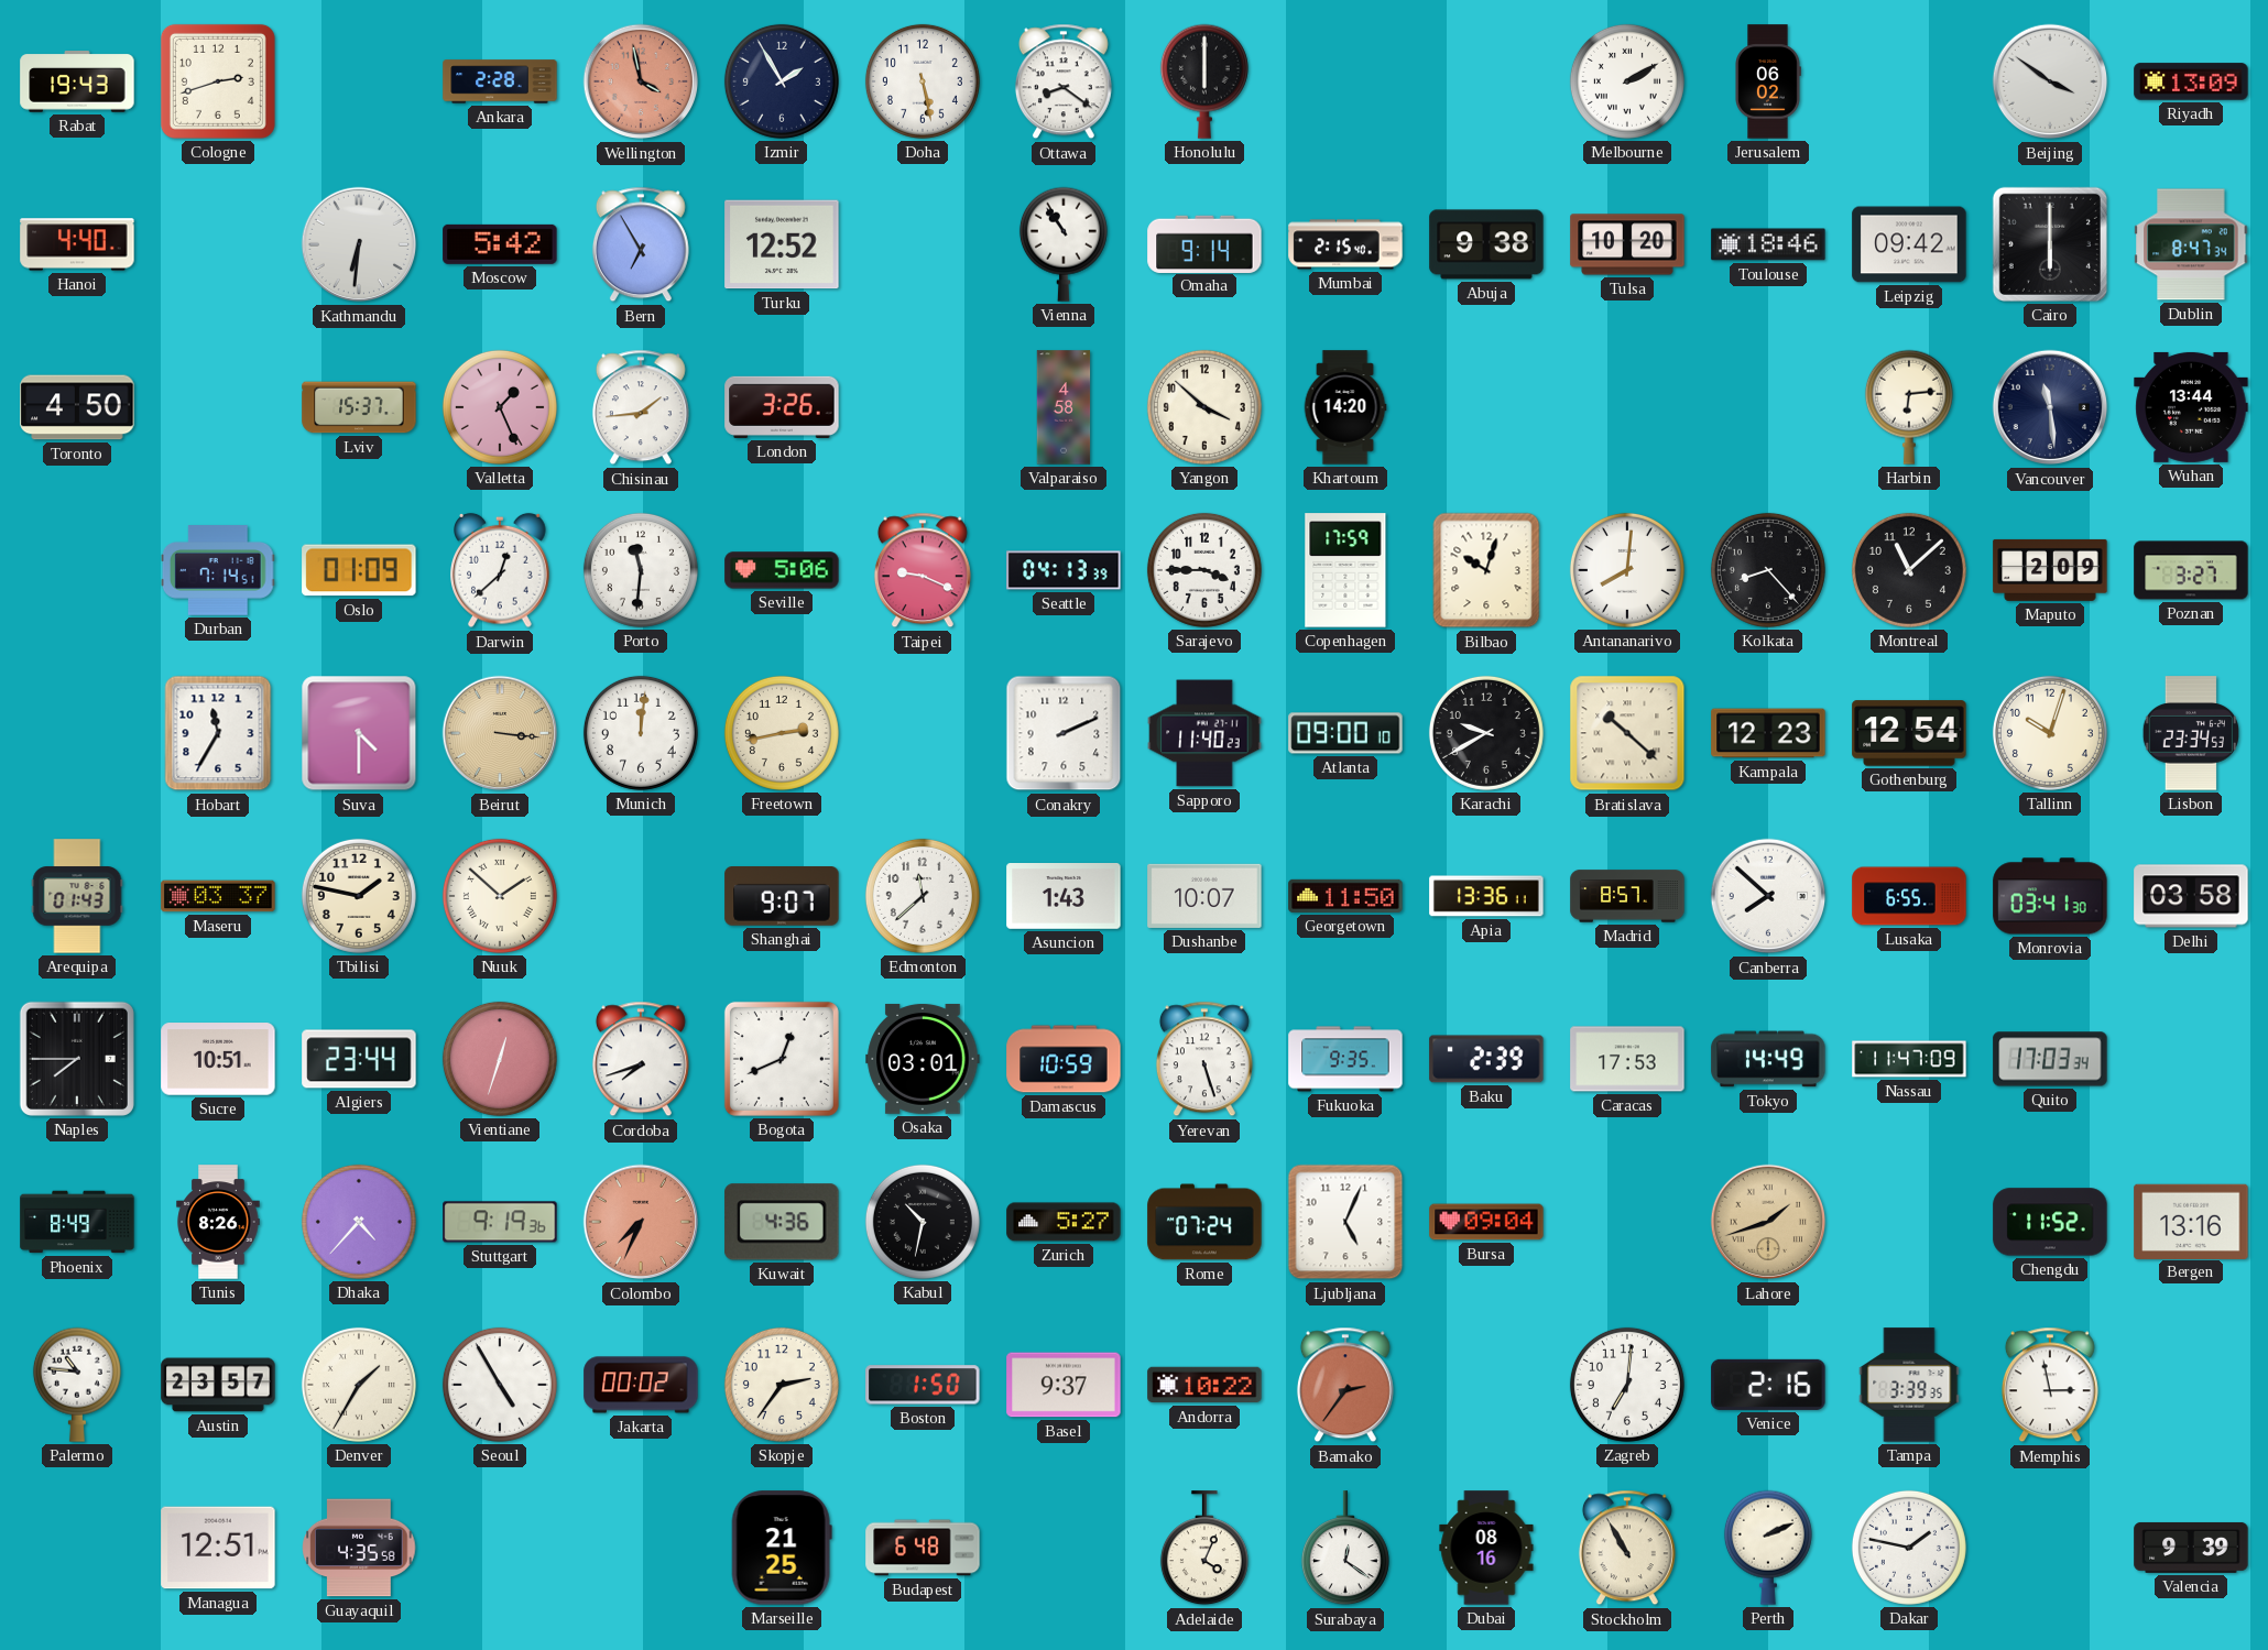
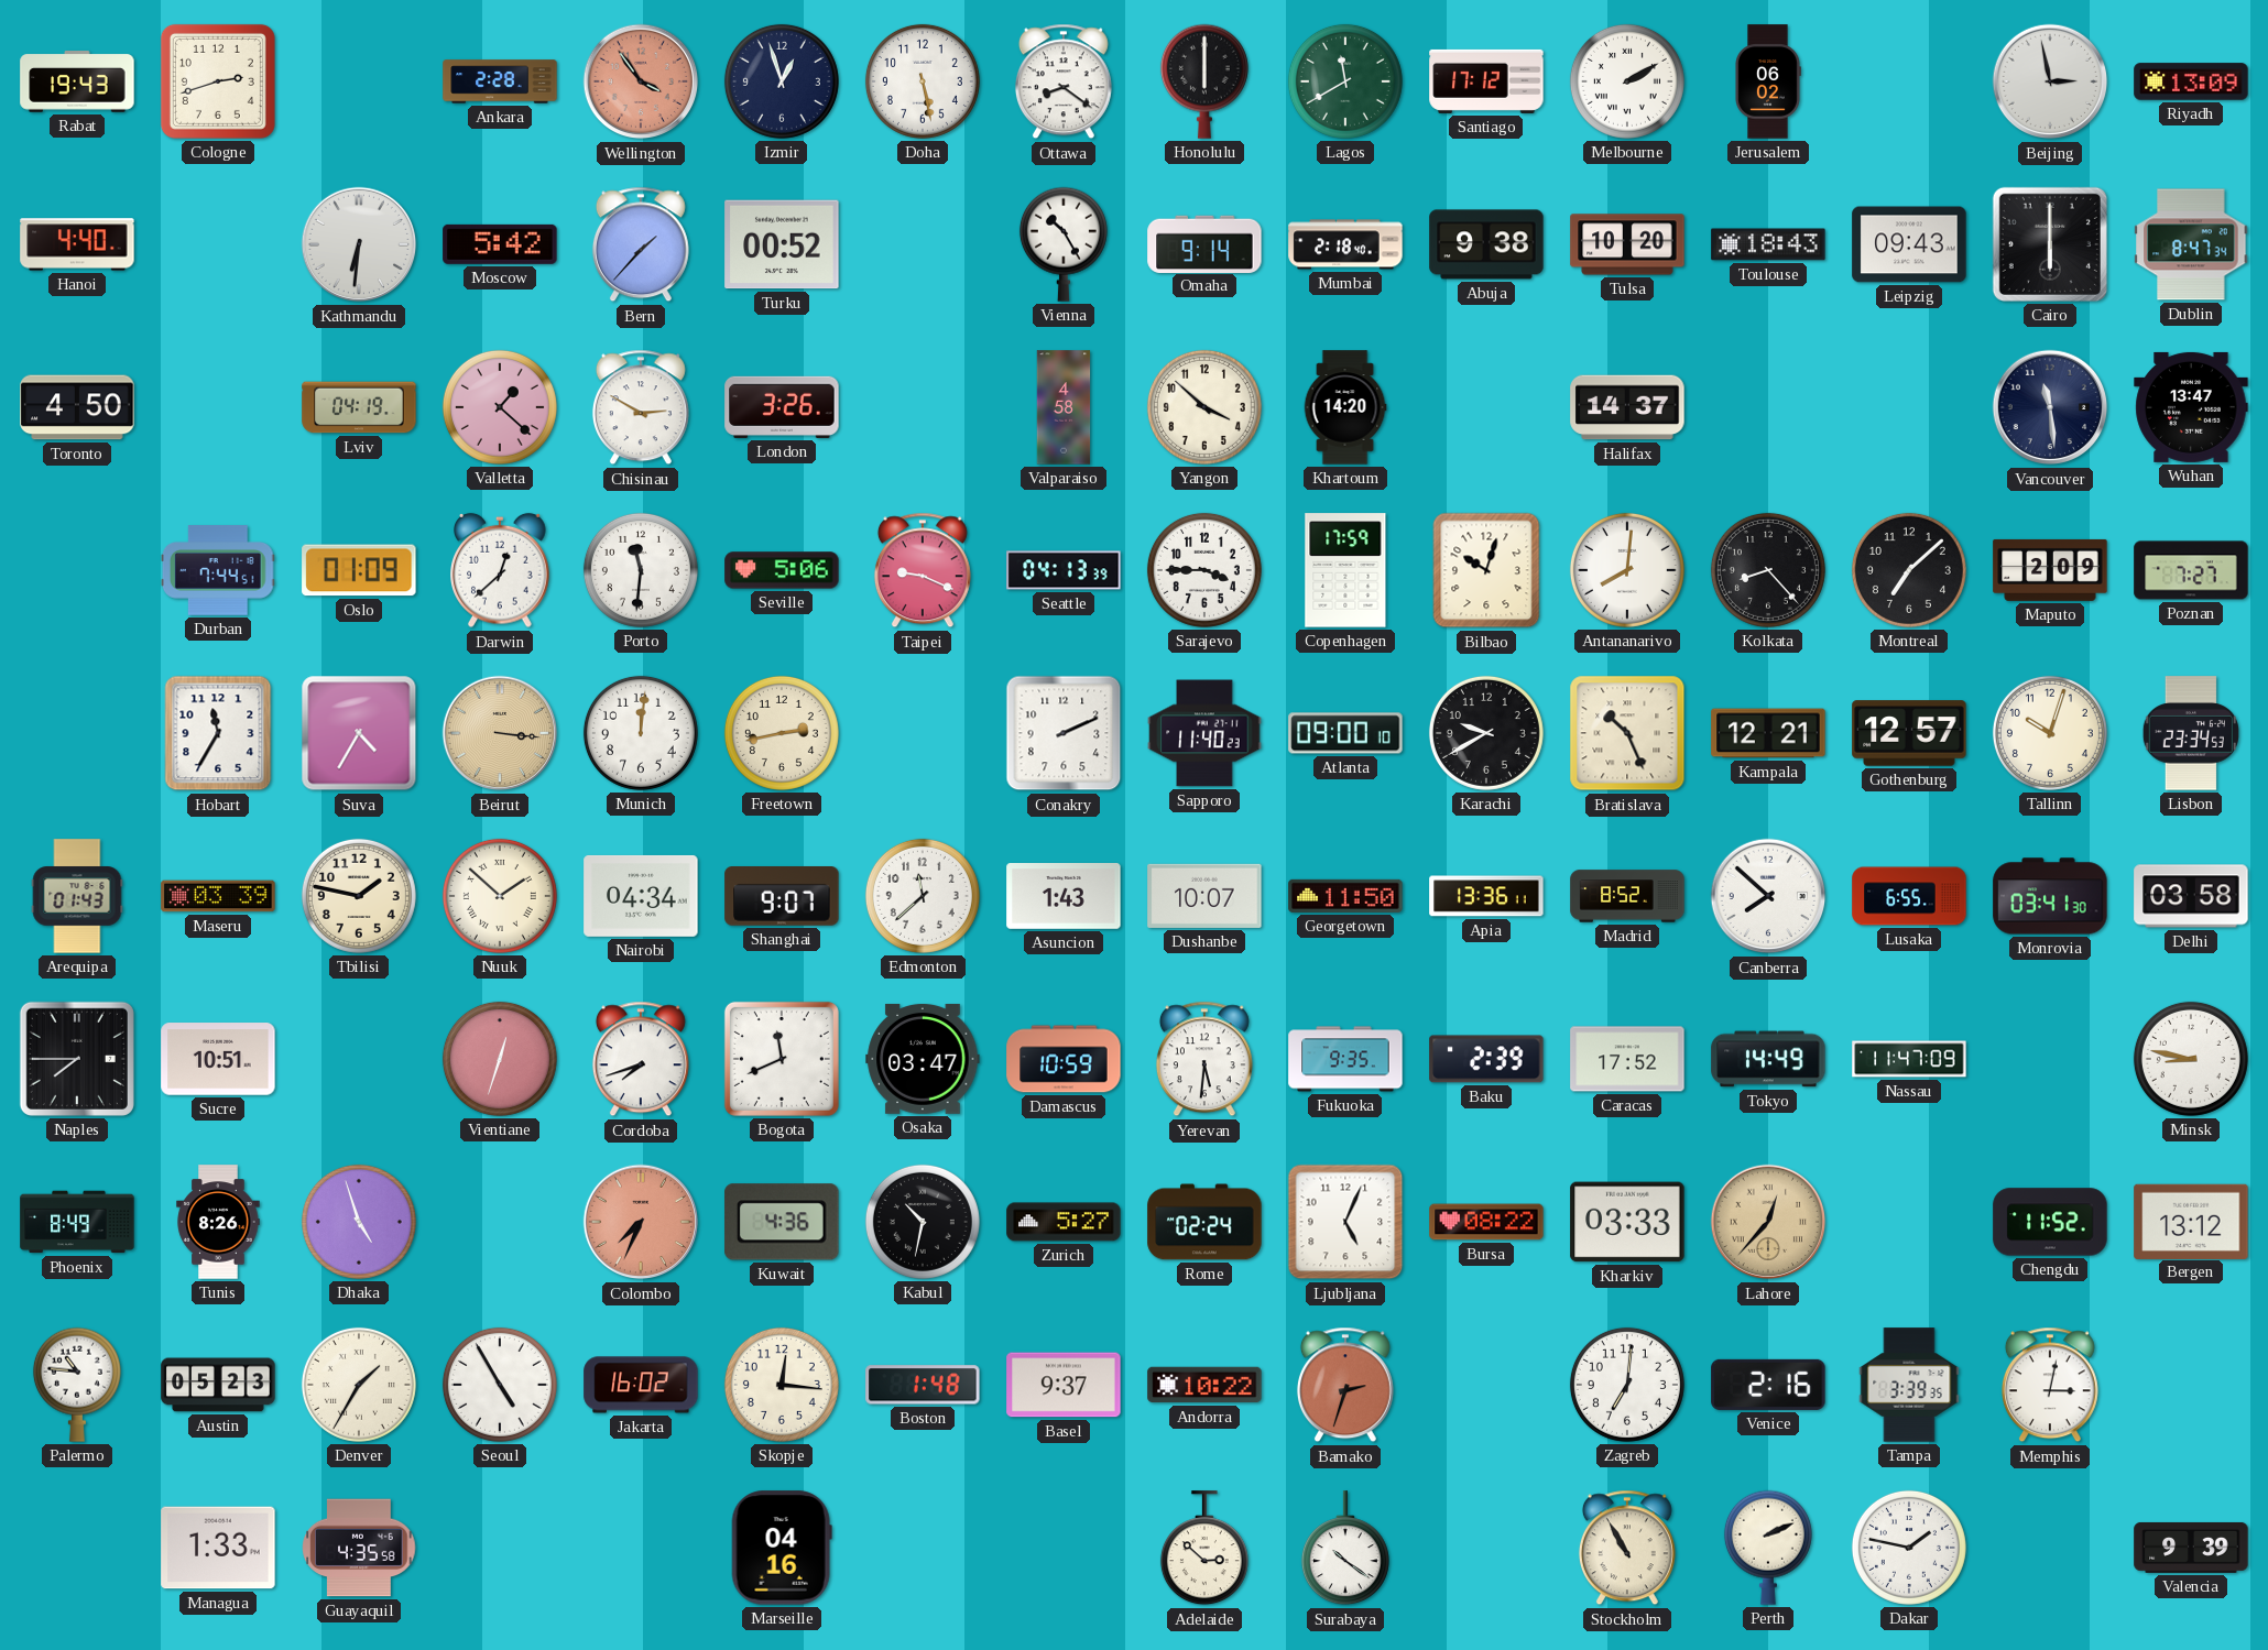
Wellington: 3:58 -> 3:54
Izmir: 1:55 -> 12:57
Lagos: none -> 11:40
Santiago: none -> 17:12
Beijing: 3:51 -> 2:58
Bern: 6:55 -> 1:37
Turku: 12:52 -> 00:52
Vienna: 10:54 -> 10:25
Mumbai: 2:15 -> 2:18
Toulouse: 18:46 -> 18:43
Leipzig: 09:42 -> 09:43
Lviv: 15:37 -> 04:19
Valletta: 1:26 -> 1:22
Chisinau: 1:44 -> 2:50
Halifax: none -> 14:37
Harbin: 6:14 -> none
Wuhan: 13:44 -> 13:47
Durban: 7:14 -> 7:44
Montreal: 11:08 -> 7:08
Poznan: 3:27 -> 7:27
Suva: 4:30 -> 4:35
Bratislava: 10:22 -> 10:26
Kampala: 12:23 -> 12:21
Gothenburg: 12:54 -> 12:57
Maseru: 03:37 -> 03:39
Nairobi: none -> 04:34
Madrid: 8:57 -> 8:52
Algiers: 23:44 -> none
Bogota: 12:41 -> 11:41
Osaka: 03:01 -> 03:47
Yerevan: 5:27 -> 5:31
Caracas: 17:53 -> 17:52
Quito: 17:03 -> none
Minsk: none -> 8:47
Dhaka: 4:37 -> 4:57
Stuttgart: 9:19 -> none
Rome: 07:24 -> 02:24
Bursa: 09:04 -> 08:22
Kharkiv: none -> 03:33
Lahore: 1:42 -> 12:37
Bergen: 13:16 -> 13:12
Austin: 23:57 -> 05:23
Jakarta: 00:02 -> 16:02
Skopje: 2:36 -> 12:16
Boston: 1:50 -> 1:48
Bamako: 2:36 -> 2:33
Memphis: 2:58 -> 3:02
Managua: 12:51 -> 1:33
Marseille: 21:25 -> 04:16
Budapest: 6:48 -> none
Adelaide: 4:04 -> 2:52
Surabaya: 12:21 -> 10:21
Dubai: 08:16 -> none
